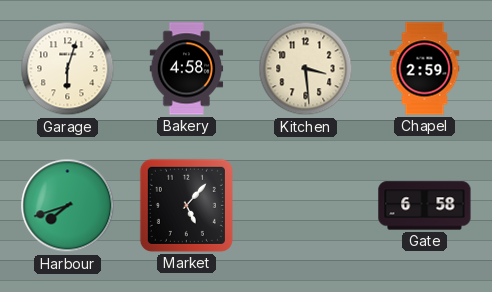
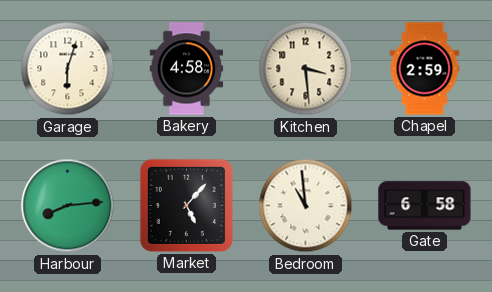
Harbour: 7:42 -> 8:14
Bedroom: none -> 10:59
